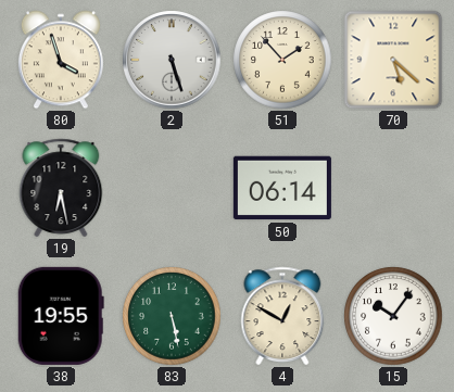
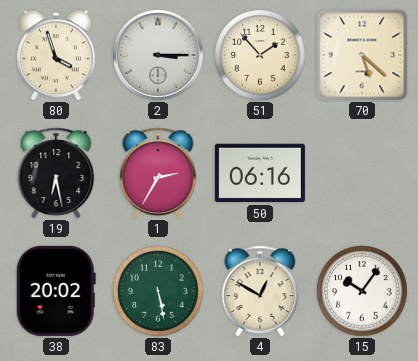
2: 5:27 -> 3:15
1: none -> 2:35
50: 06:14 -> 06:16
38: 19:55 -> 20:02
